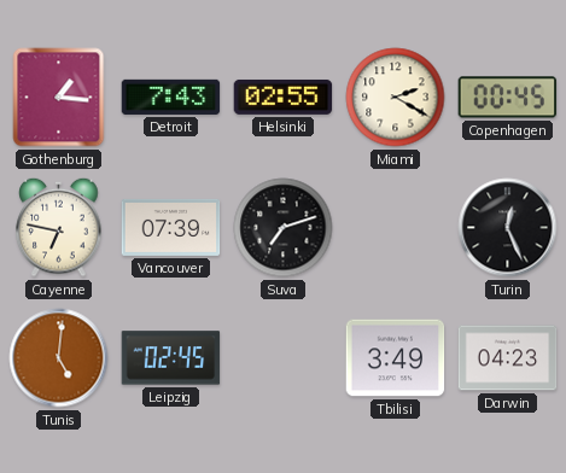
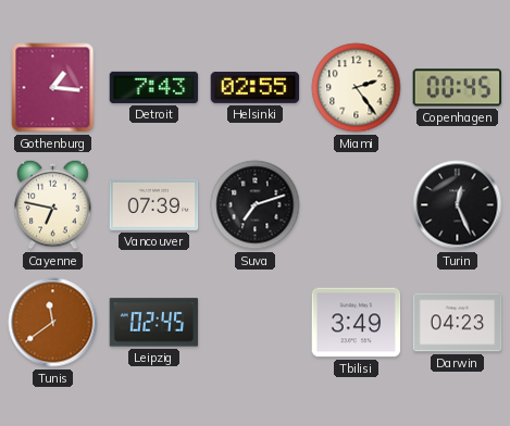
Miami: 2:20 -> 2:24
Tunis: 5:01 -> 11:39
